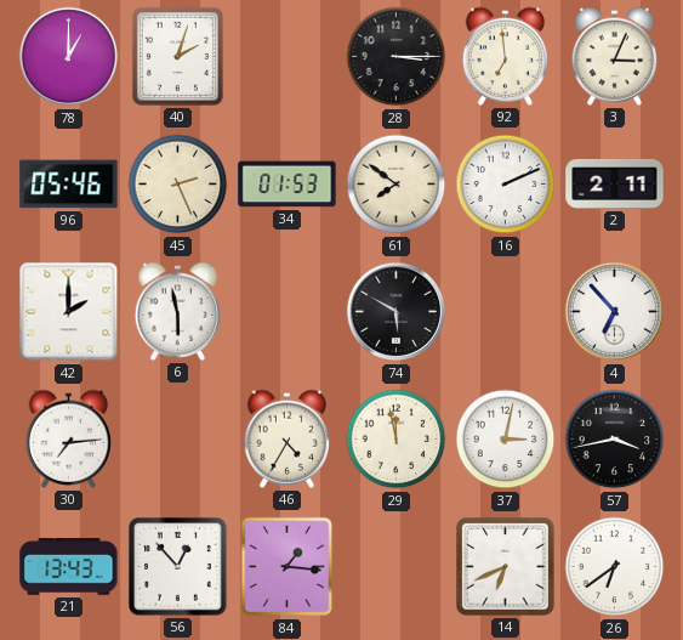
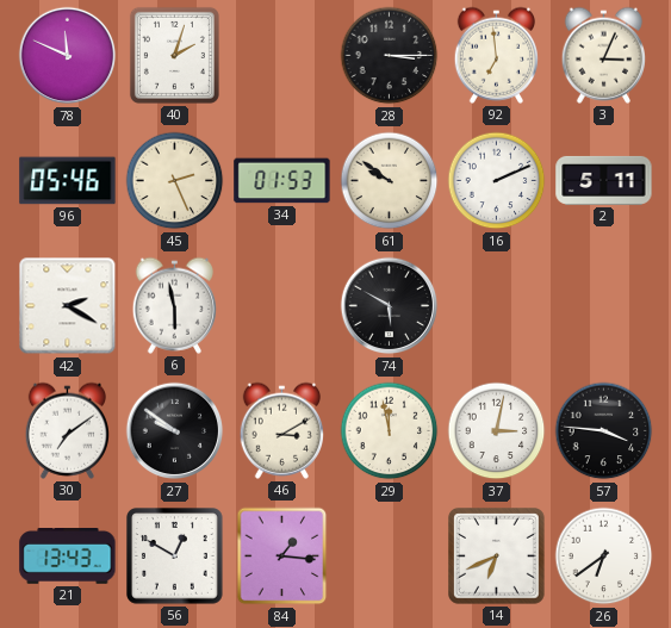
78: 1:00 -> 11:49
61: 7:51 -> 9:51
2: 2:11 -> 5:11
42: 2:00 -> 2:20
4: 6:53 -> none
30: 7:14 -> 7:09
27: none -> 9:51
46: 4:35 -> 3:10
57: 3:43 -> 3:46
56: 12:53 -> 12:50
